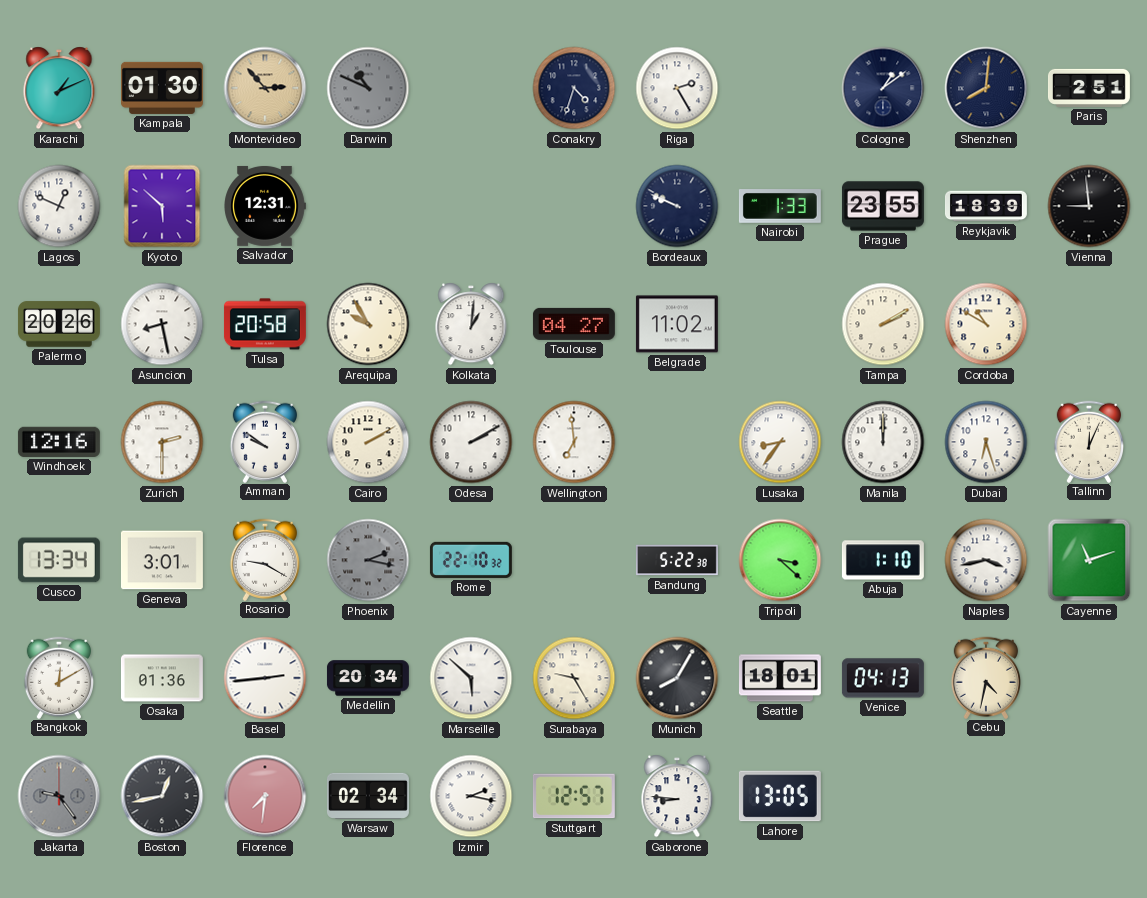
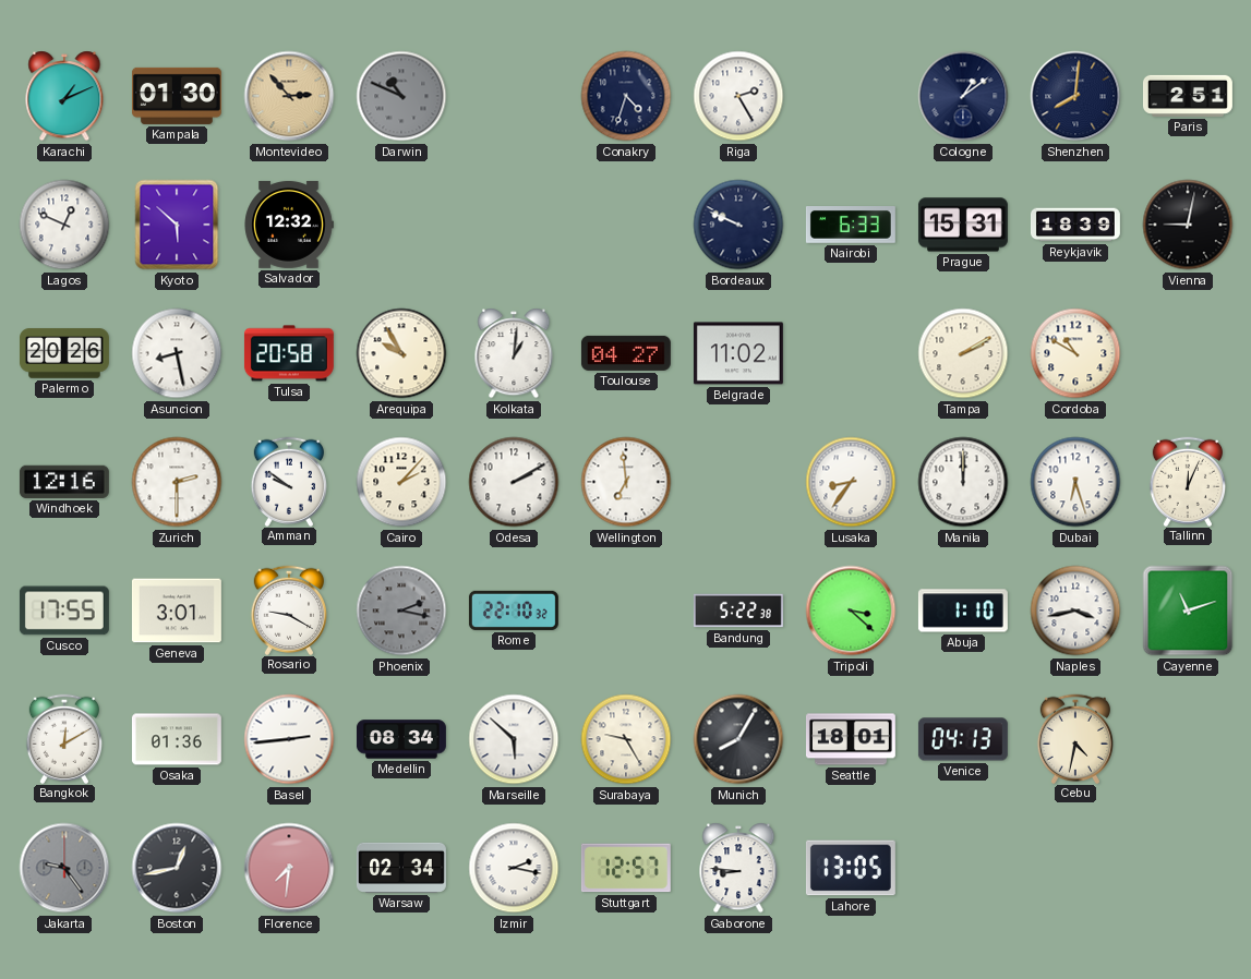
Salvador: 12:31 -> 12:32
Nairobi: 1:33 -> 6:33
Prague: 23:55 -> 15:31
Vienna: 8:59 -> 9:02
Cairo: 2:10 -> 2:07
Cusco: 13:34 -> 17:55
Medellin: 20:34 -> 08:34
